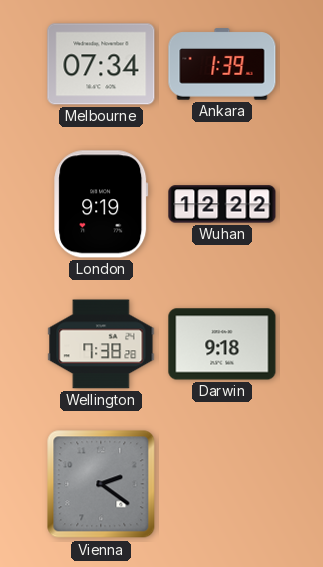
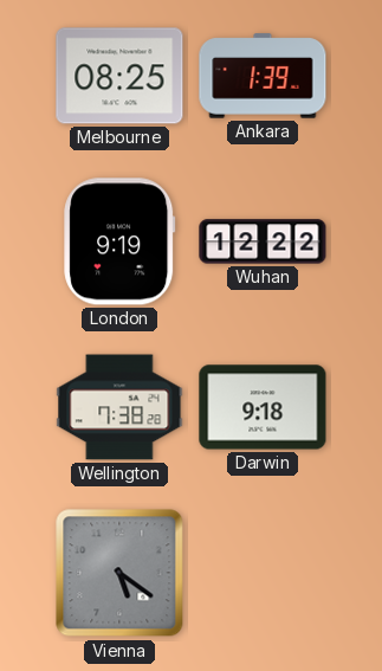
Melbourne: 07:34 -> 08:25
Vienna: 2:21 -> 5:21
